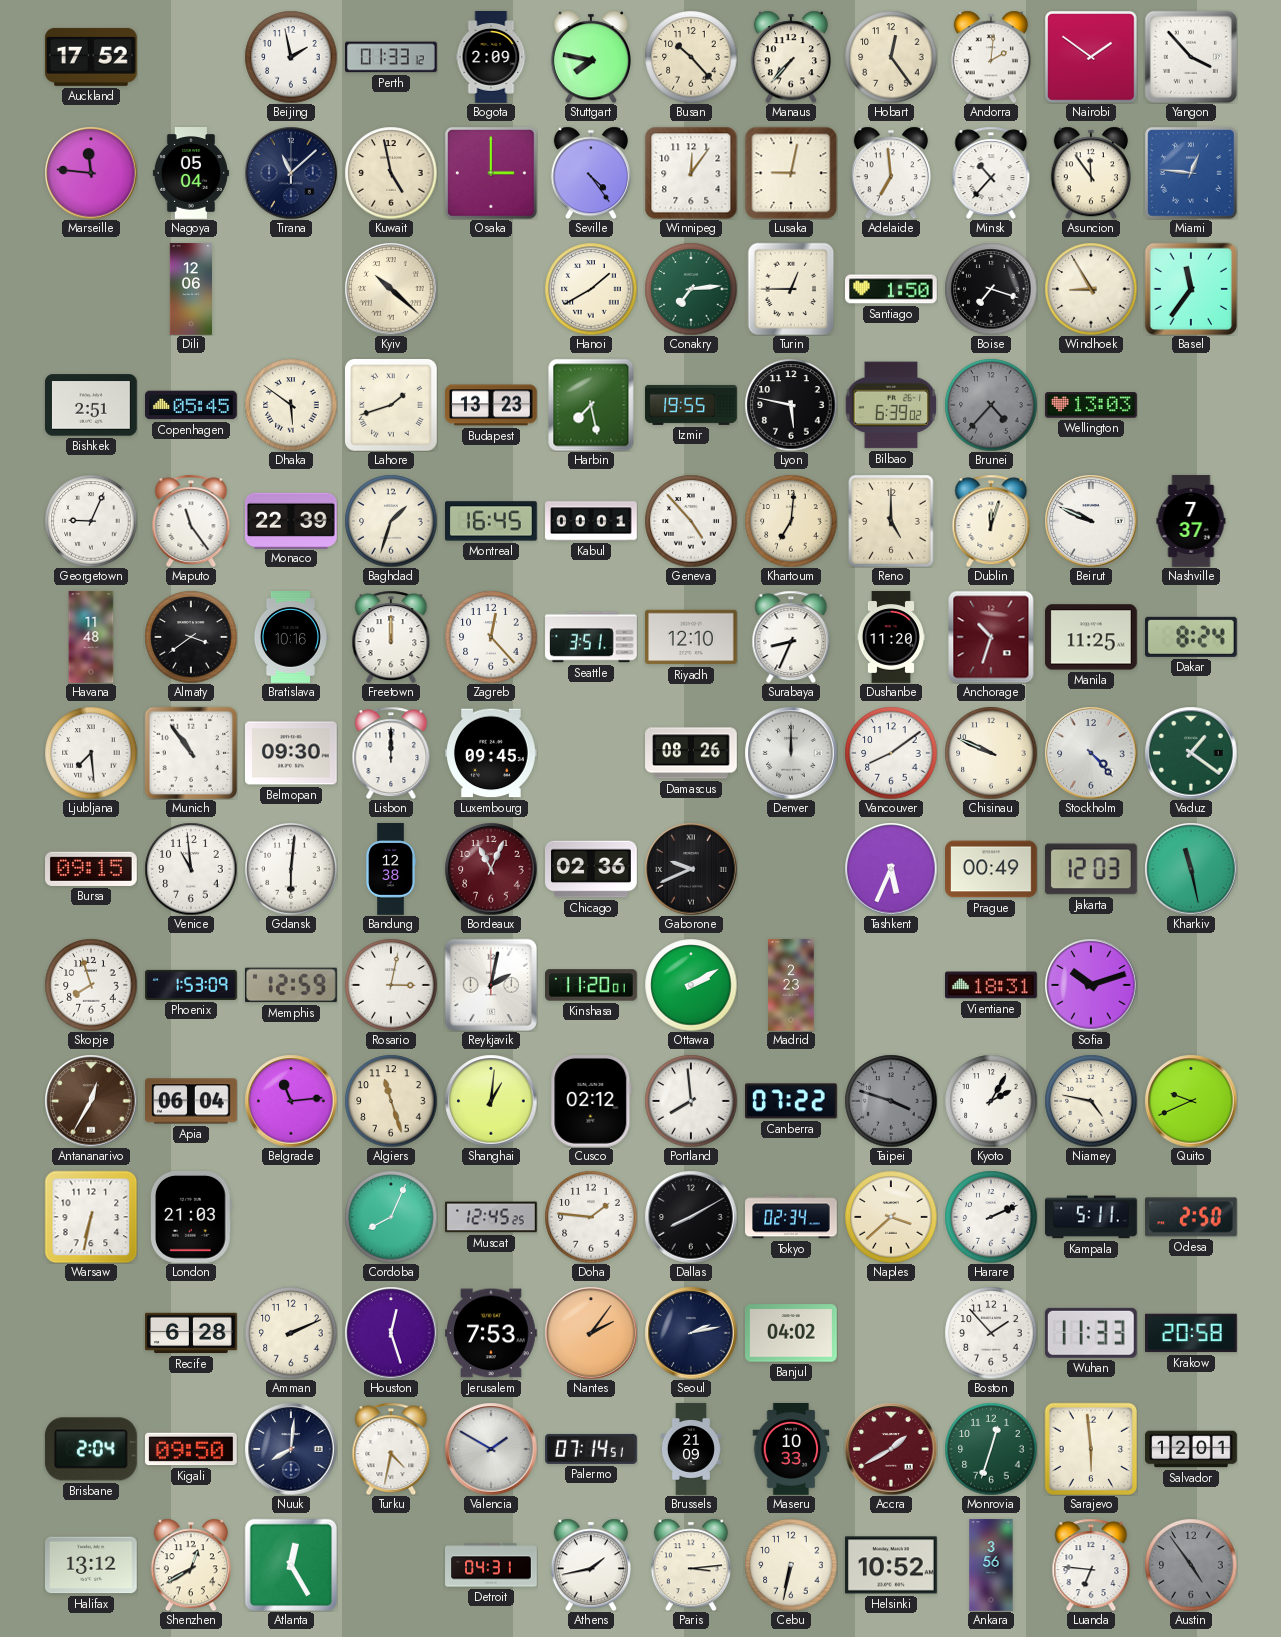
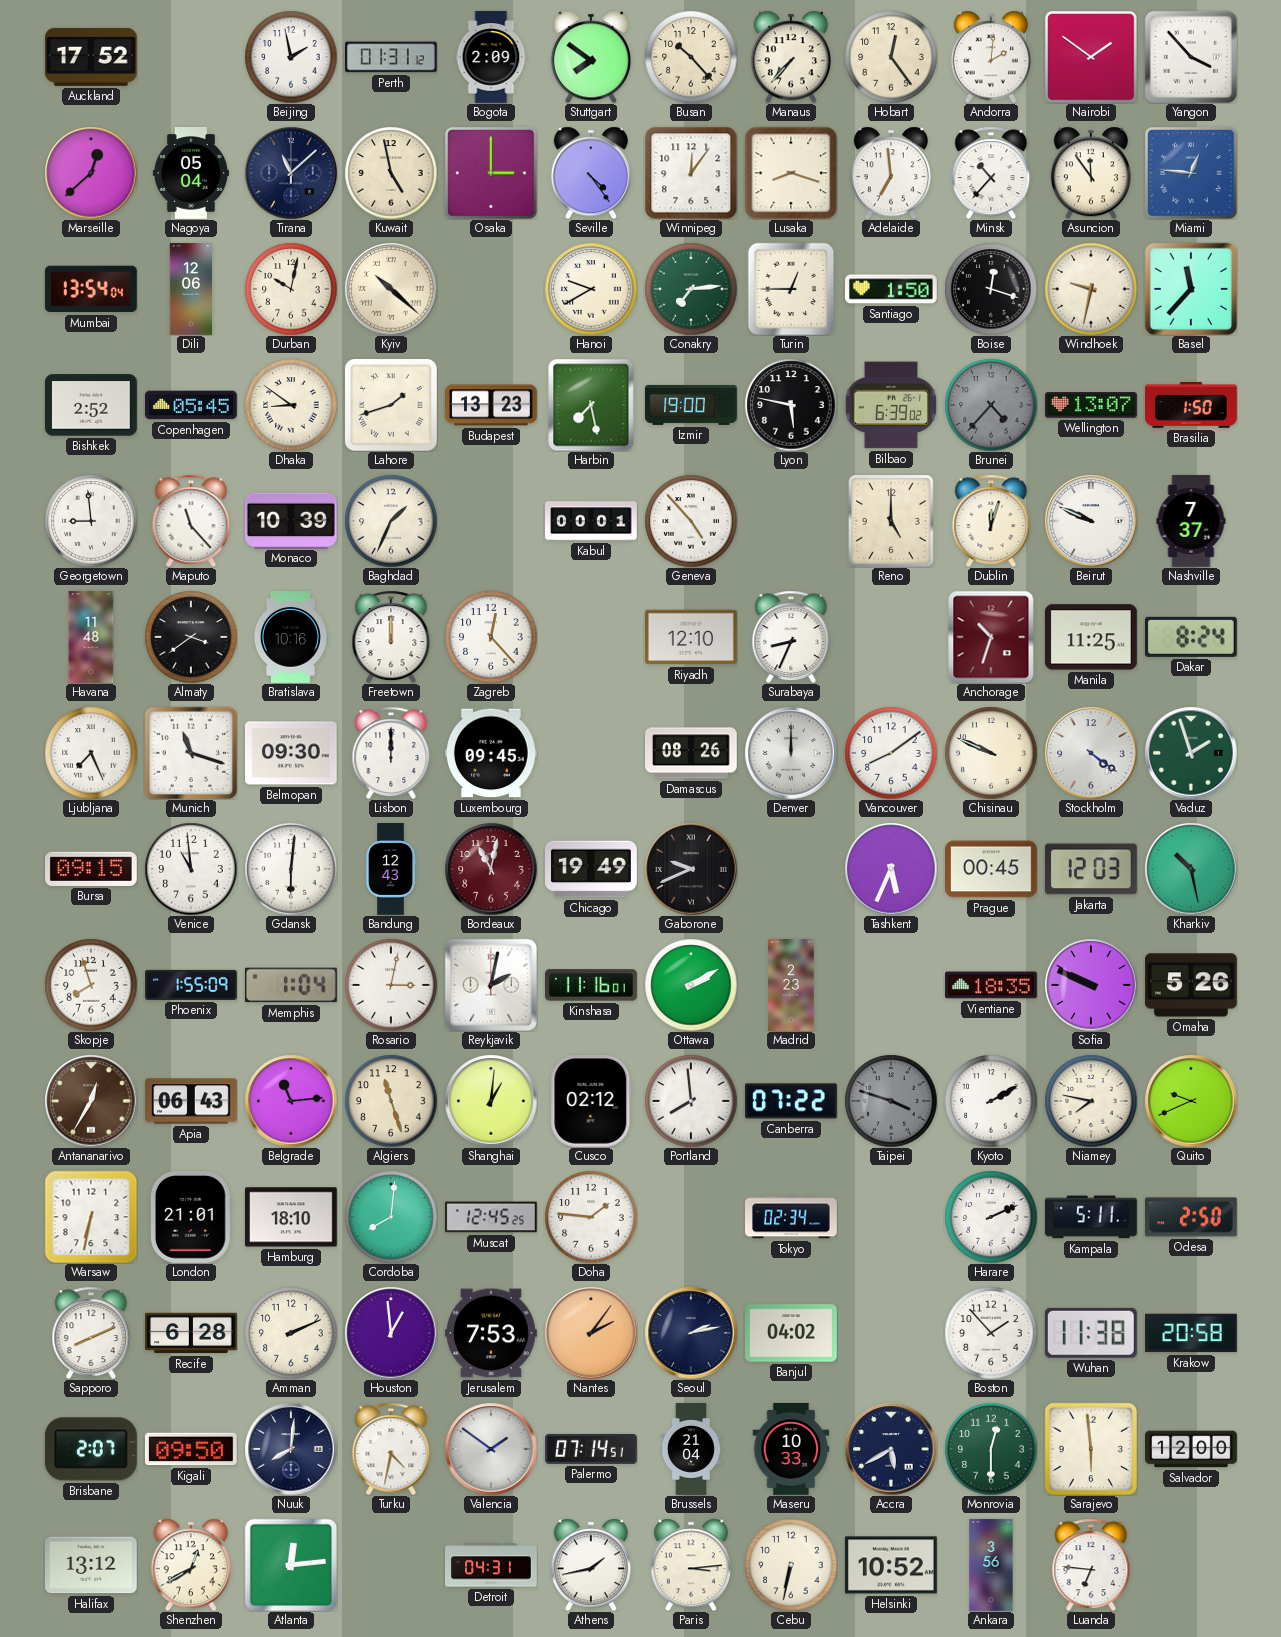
Perth: 01:33 -> 01:31
Stuttgart: 7:47 -> 7:51
Marseille: 11:46 -> 12:38
Lusaka: 9:02 -> 8:18
Mumbai: none -> 13:54
Durban: none -> 10:02
Hanoi: 1:40 -> 9:40
Boise: 7:18 -> 12:18
Windhoek: 8:55 -> 9:32
Basel: 11:36 -> 11:37
Bishkek: 2:51 -> 2:52
Dhaka: 5:51 -> 8:51
Izmir: 19:55 -> 19:00
Wellington: 13:03 -> 13:07
Brasilia: none -> 1:50
Georgetown: 9:04 -> 8:59
Maputo: 11:24 -> 11:23
Monaco: 22:39 -> 10:39
Baghdad: 1:33 -> 1:34
Montreal: 16:45 -> none
Khartoum: 7:01 -> none
Seattle: 3:51 -> none
Dushanbe: 11:20 -> none
Ljubljana: 7:29 -> 7:26
Munich: 10:54 -> 11:18
Stockholm: 4:23 -> 4:21
Vaduz: 1:21 -> 1:57
Bandung: 12:38 -> 12:43
Bordeaux: 11:04 -> 11:02
Chicago: 02:36 -> 19:49
Prague: 00:49 -> 00:45
Kharkiv: 11:28 -> 10:28
Phoenix: 1:53 -> 1:55
Memphis: 12:59 -> 1:04
Kinshasa: 11:20 -> 11:16
Vientiane: 18:31 -> 18:35
Sofia: 10:12 -> 9:49
Omaha: none -> 5:26
Apia: 06:04 -> 06:43
Kyoto: 2:05 -> 2:10
Niamey: 4:47 -> 7:47
London: 21:03 -> 21:01
Hamburg: none -> 18:10
Cordoba: 8:04 -> 8:01
Dallas: 8:10 -> none
Naples: 3:38 -> none
Sapporo: none -> 8:11
Houston: 12:27 -> 12:59
Wuhan: 11:33 -> 11:38
Brisbane: 2:04 -> 2:07
Valencia: 1:50 -> 1:51
Brussels: 21:09 -> 21:04
Accra: 1:40 -> 5:40
Accra dial: burgundy -> navy
Monrovia: 12:33 -> 12:30
Salvador: 12:01 -> 12:00
Atlanta: 12:25 -> 12:14
Austin: 4:54 -> none
